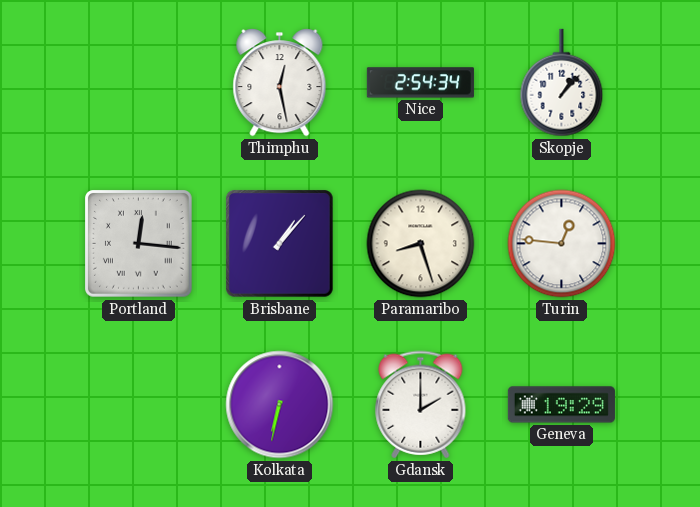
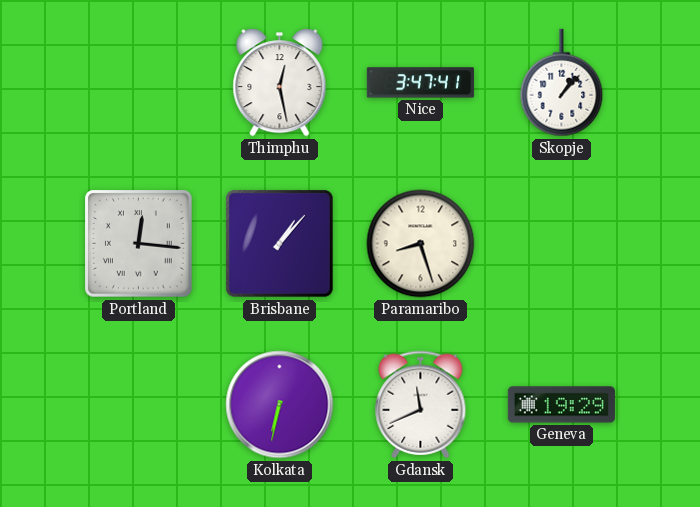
Nice: 2:54 -> 3:47
Turin: 12:46 -> none
Gdansk: 2:00 -> 11:41
